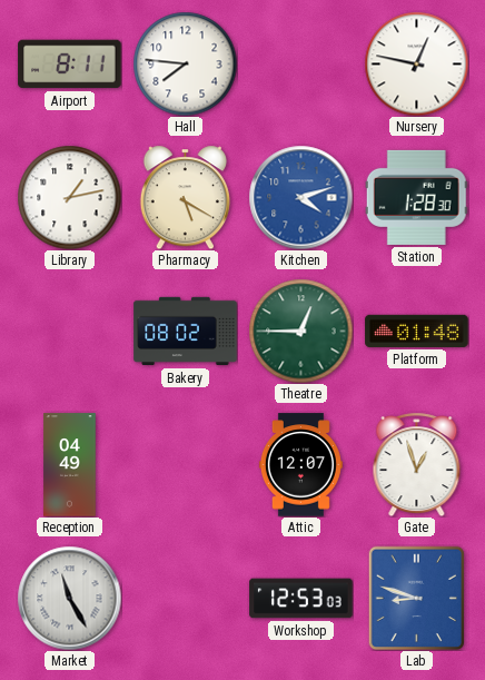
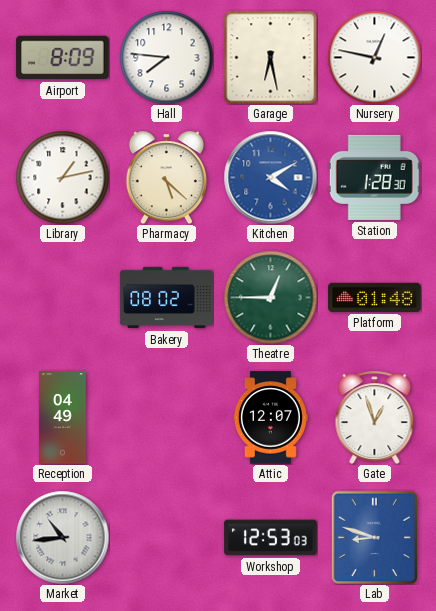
Airport: 8:11 -> 8:09
Garage: none -> 6:28
Pharmacy: 5:20 -> 5:22
Kitchen: 4:12 -> 4:10
Market: 11:25 -> 10:44
